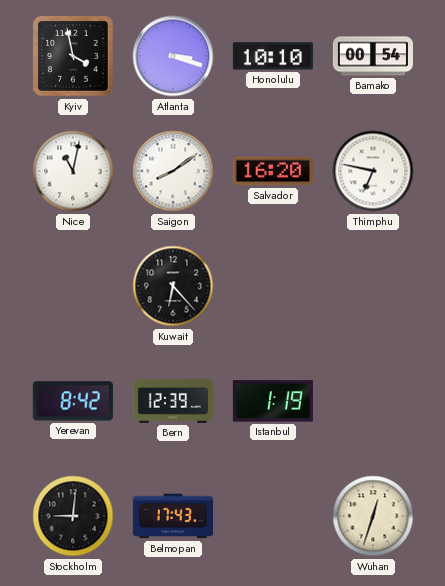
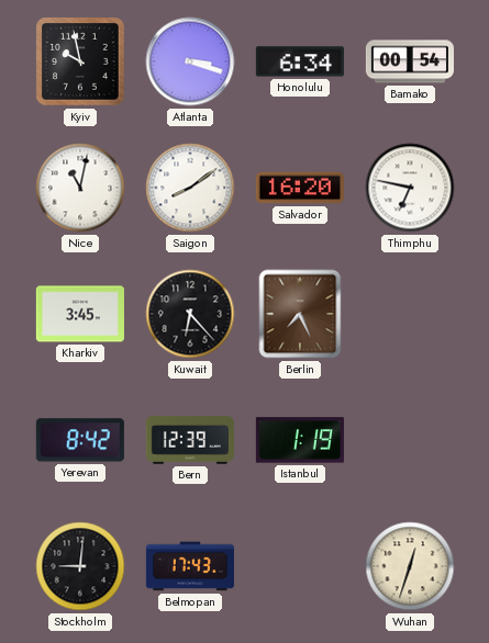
Kyiv: 3:58 -> 9:58
Honolulu: 10:10 -> 6:34
Kharkiv: none -> 3:45
Berlin: none -> 7:26
